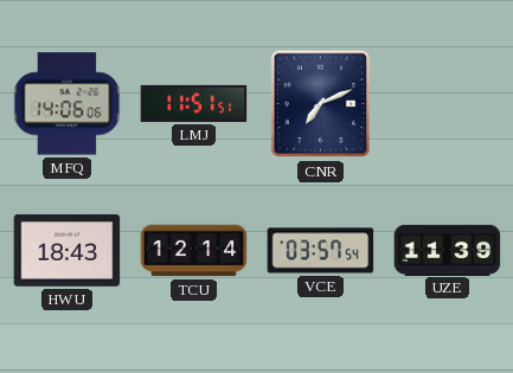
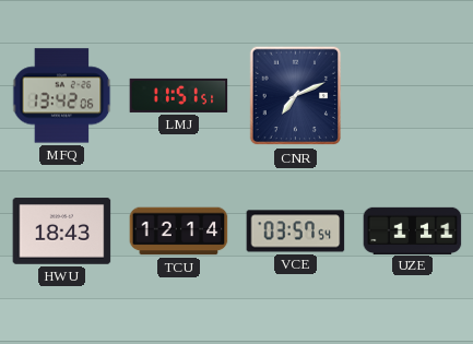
MFQ: 14:06 -> 13:42
UZE: 11:39 -> 1:11
